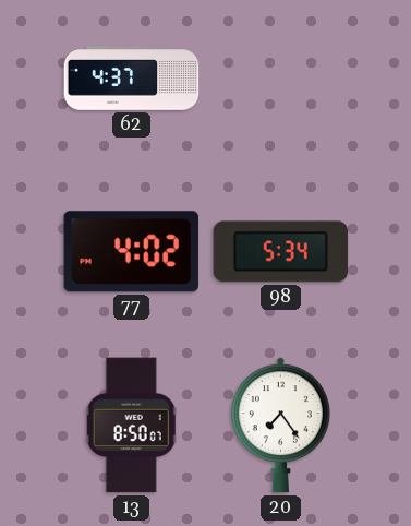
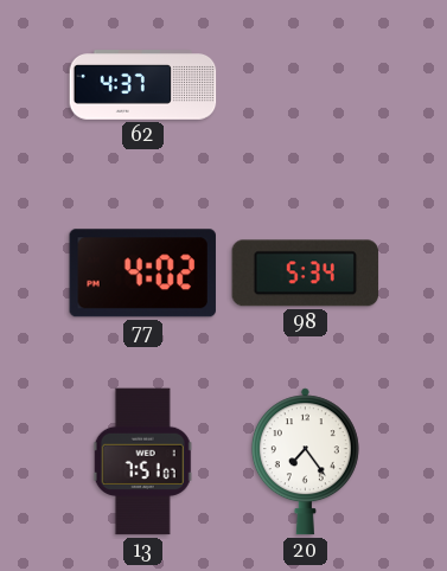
13: 8:50 -> 7:51
